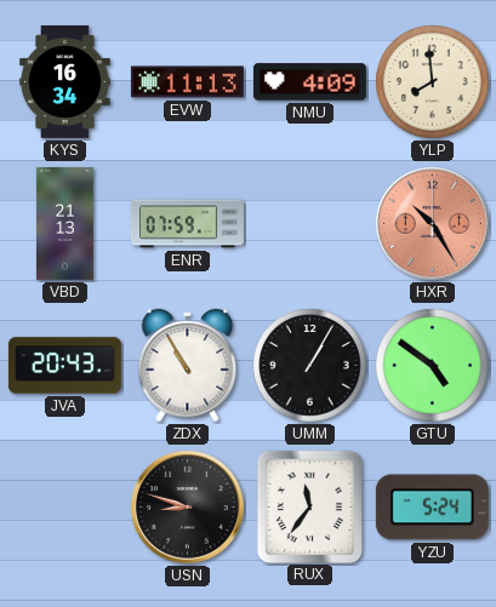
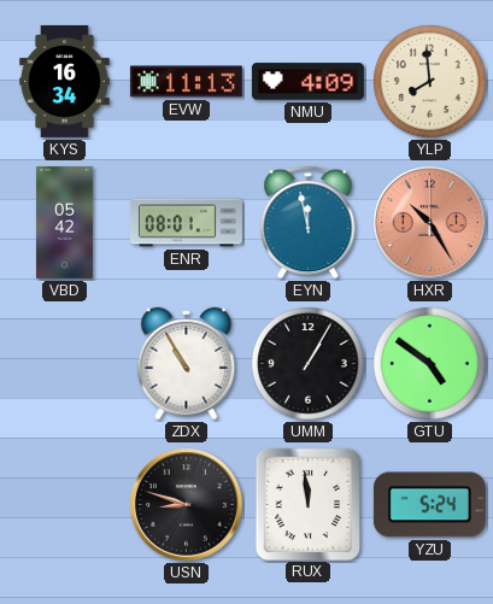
VBD: 21:13 -> 05:42
ENR: 07:59 -> 08:01
EYN: none -> 11:58
JVA: 20:43 -> none
RUX: 11:36 -> 11:59
